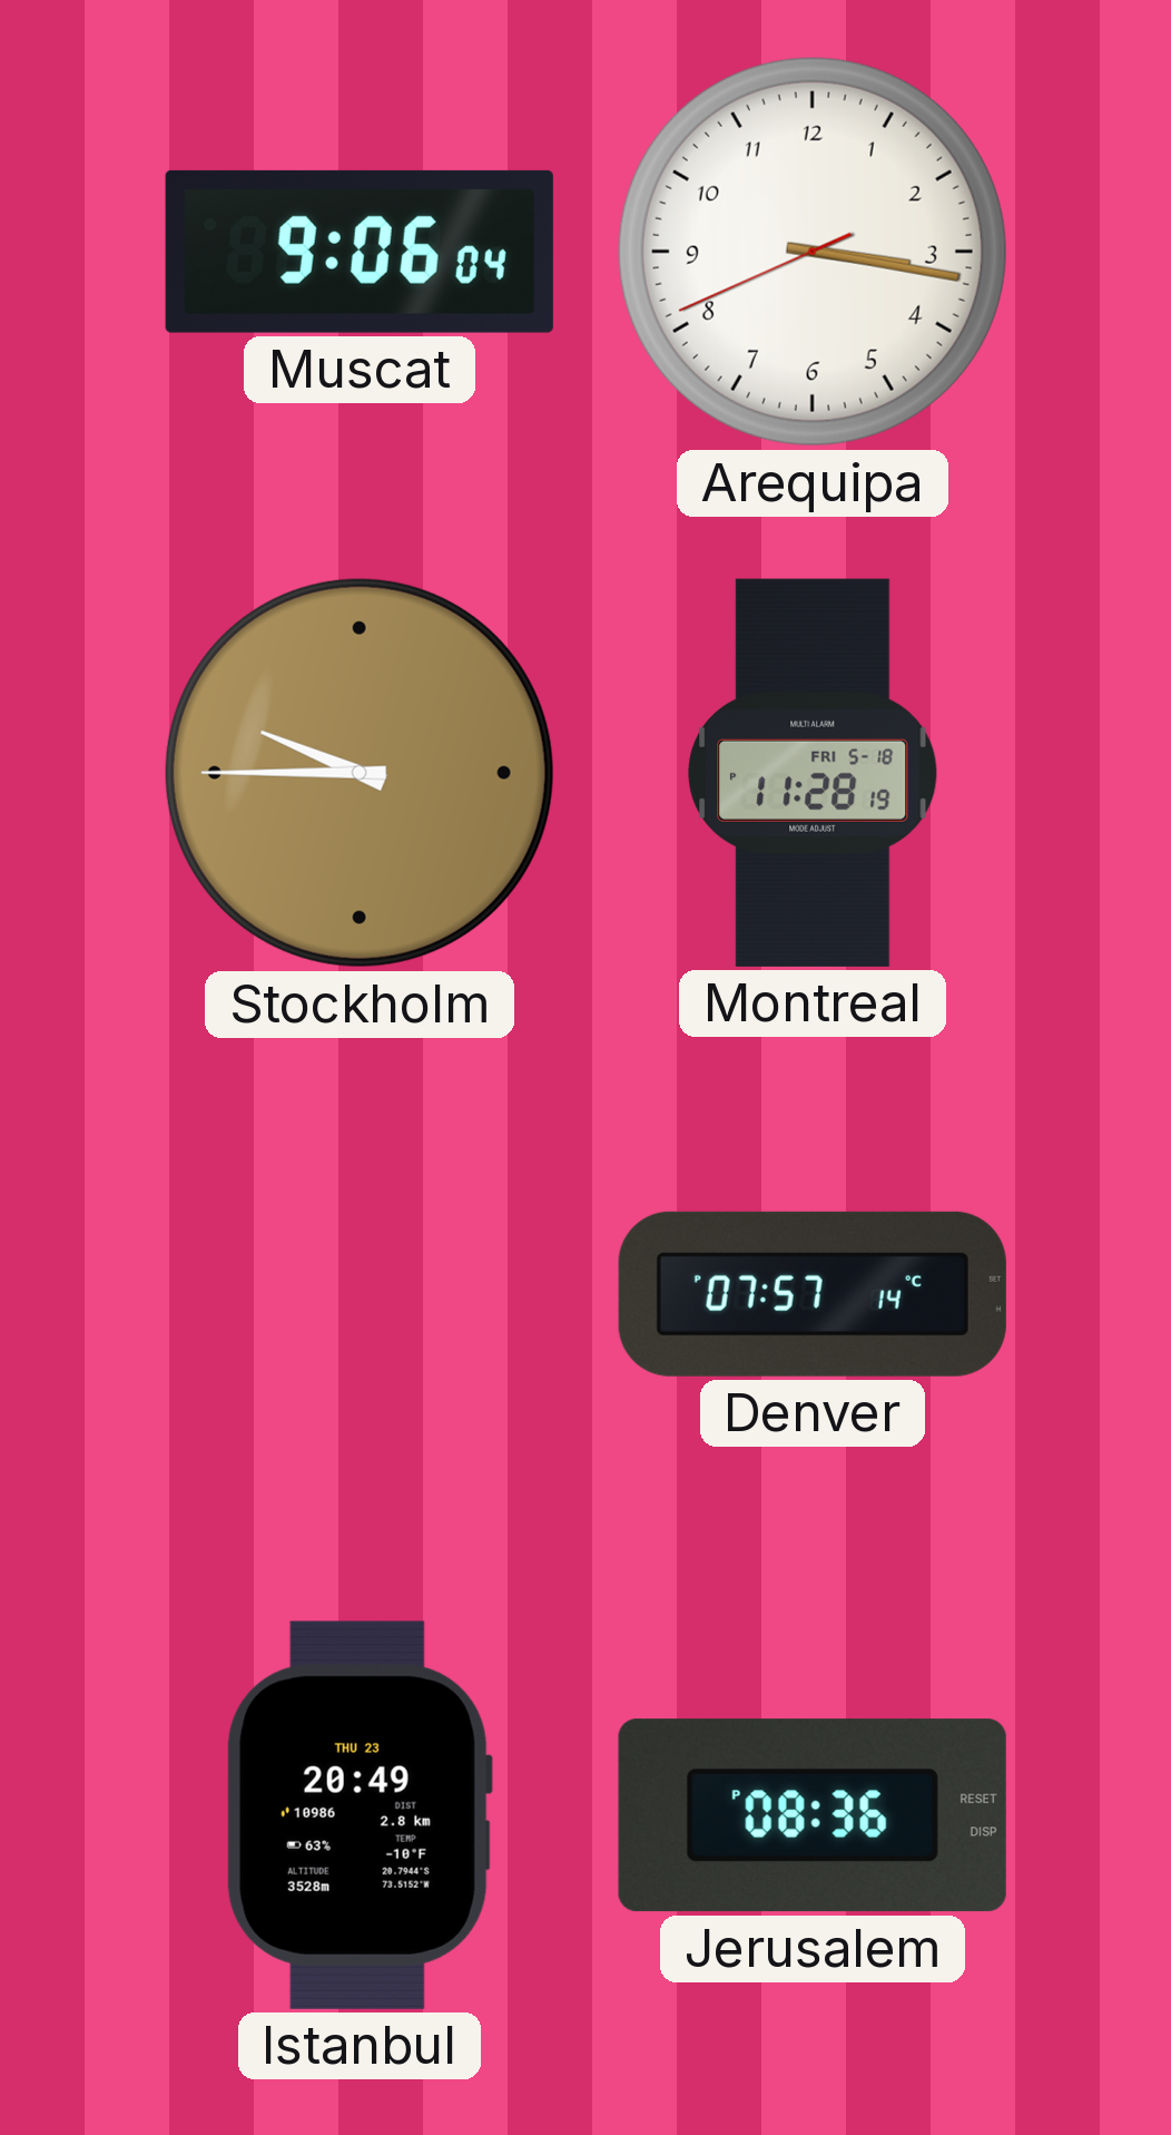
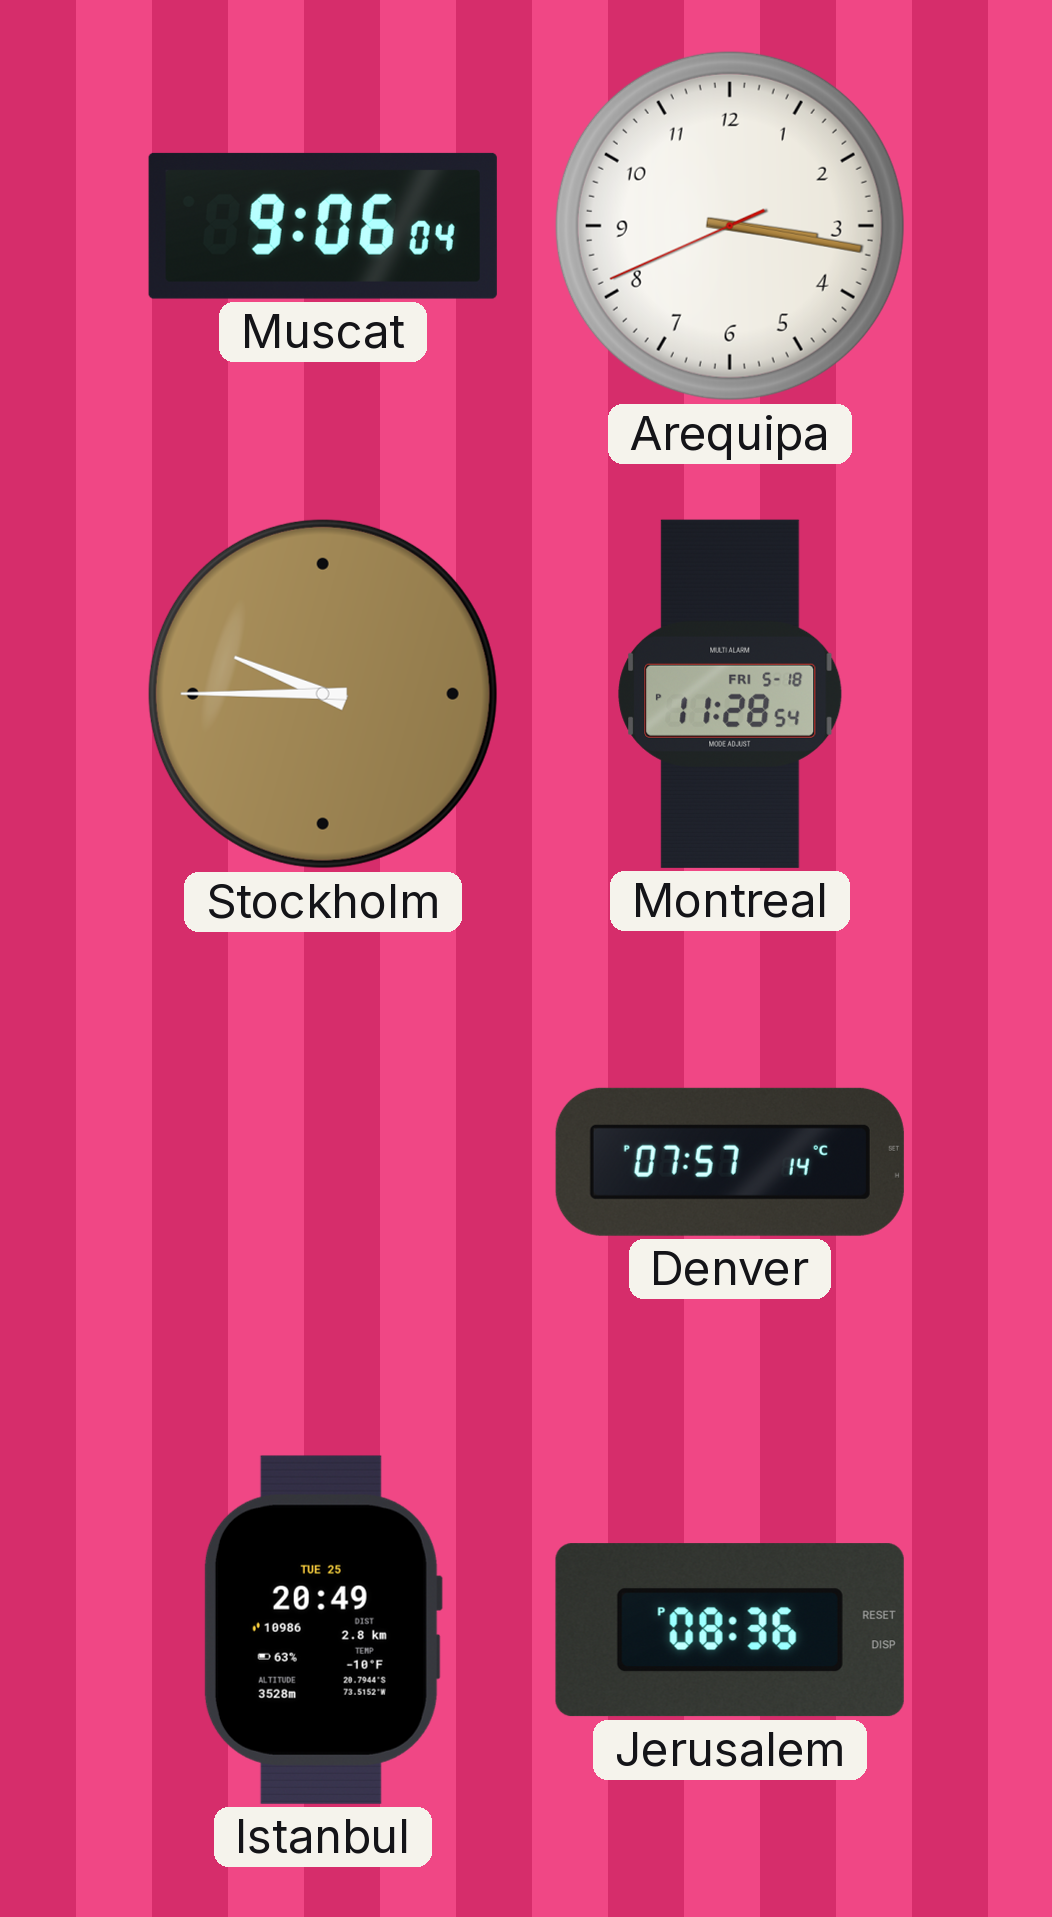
Montreal: 11:28:19 PM -> 11:28:54 PM
Istanbul date: THU 23 -> TUE 25
